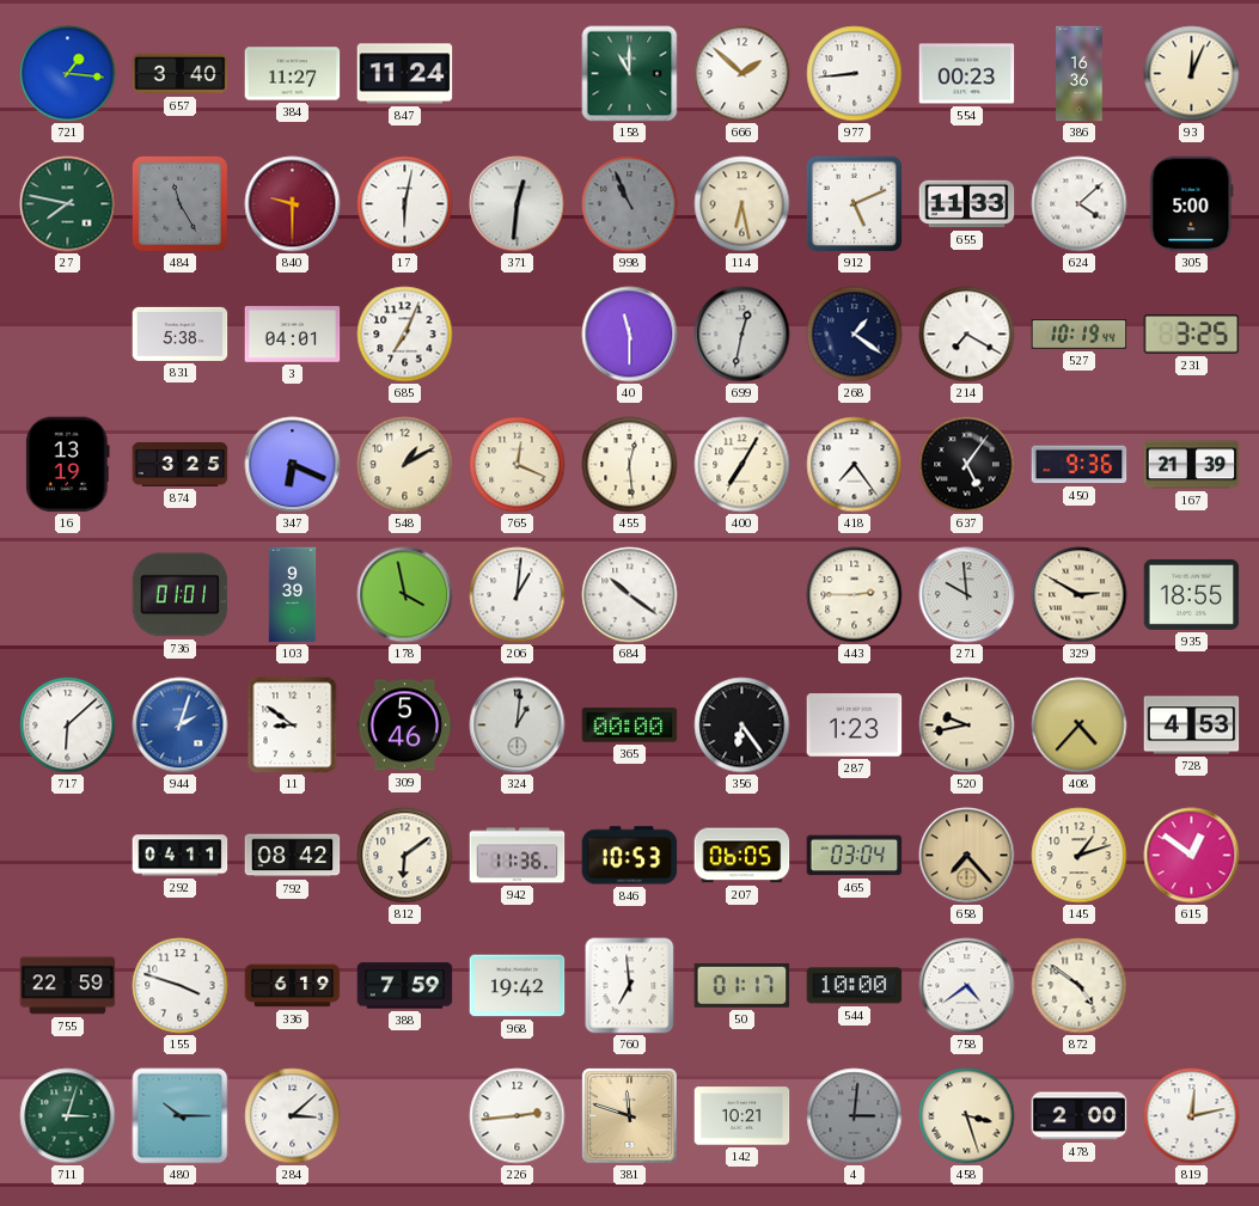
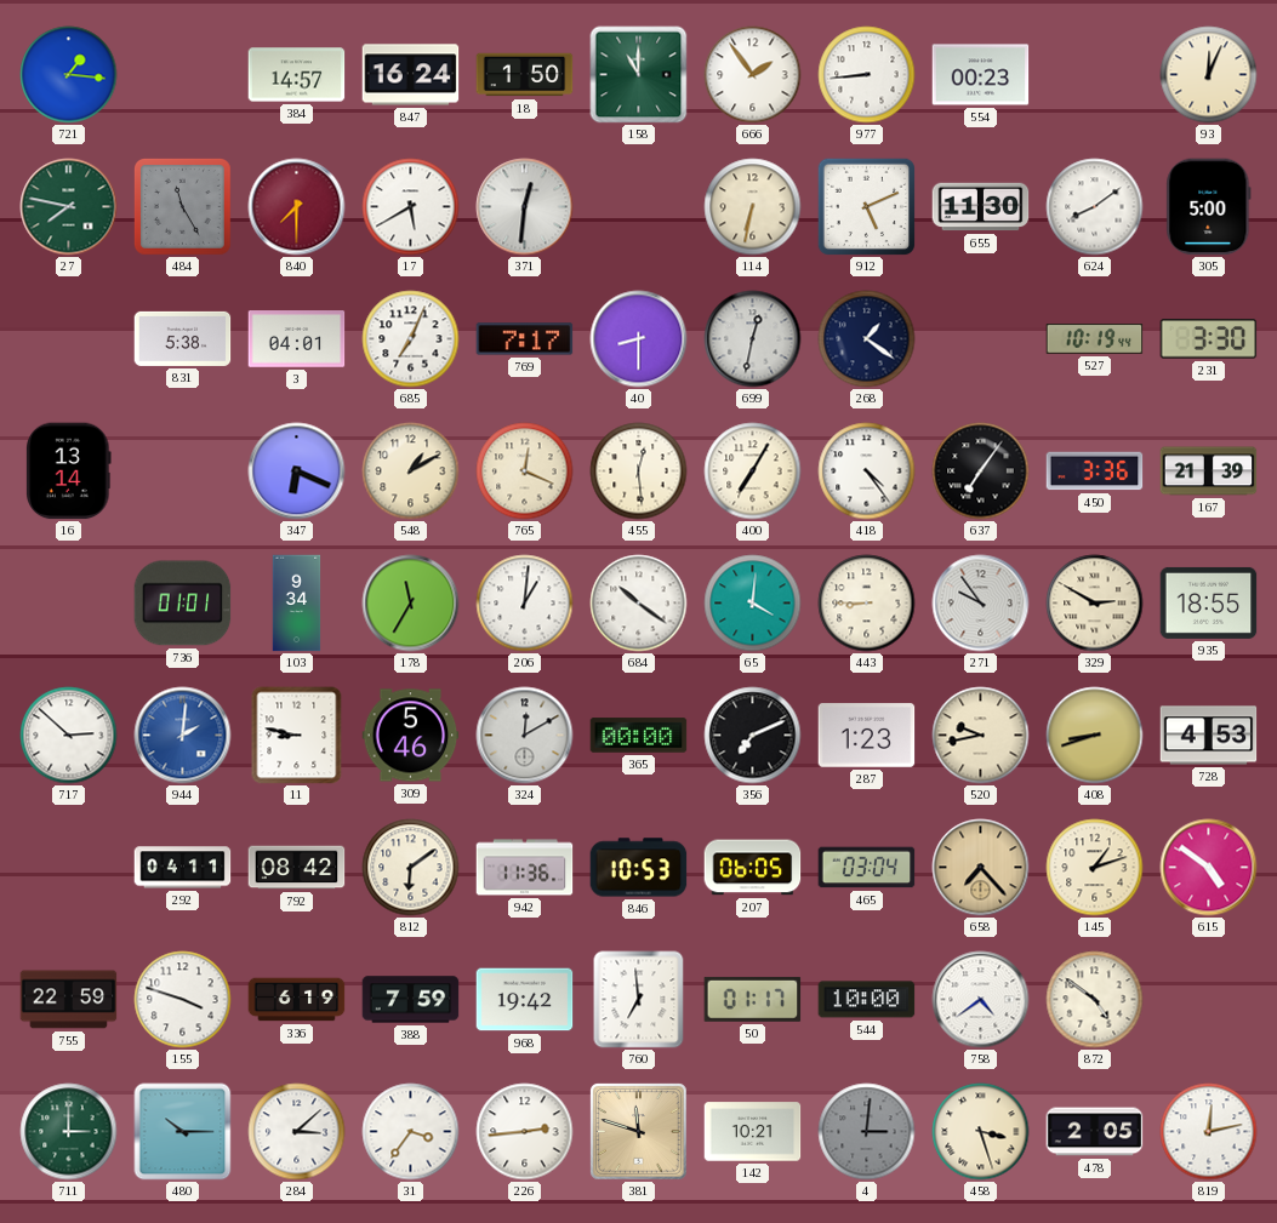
657: 3:40 -> none
384: 11:27 -> 14:57
847: 11:24 -> 16:24
18: none -> 1:50
666: 1:52 -> 1:54
386: 16:36 -> none
840: 9:30 -> 7:30
17: 6:02 -> 5:40
998: 10:56 -> none
114: 6:28 -> 6:32
655: 11:33 -> 11:30
624: 4:08 -> 8:09
769: none -> 7:17
40: 11:30 -> 8:30
214: 7:20 -> none
231: 3:25 -> 3:30
16: 13:19 -> 13:14
874: 3:25 -> none
418: 7:24 -> 4:24
637: 5:06 -> 7:06
450: 9:36 -> 3:36
103: 9:39 -> 9:34
178: 3:58 -> 11:35
65: none -> 4:01
443: 2:45 -> 8:45
271: 9:59 -> 9:54
717: 6:08 -> 2:52
944: 2:03 -> 2:01
11: 8:51 -> 8:47
324: 1:01 -> 12:10
356: 6:24 -> 7:11
408: 4:37 -> 8:42
615: 12:51 -> 4:51
711: 3:03 -> 3:00
31: none -> 3:36
478: 2:00 -> 2:05
